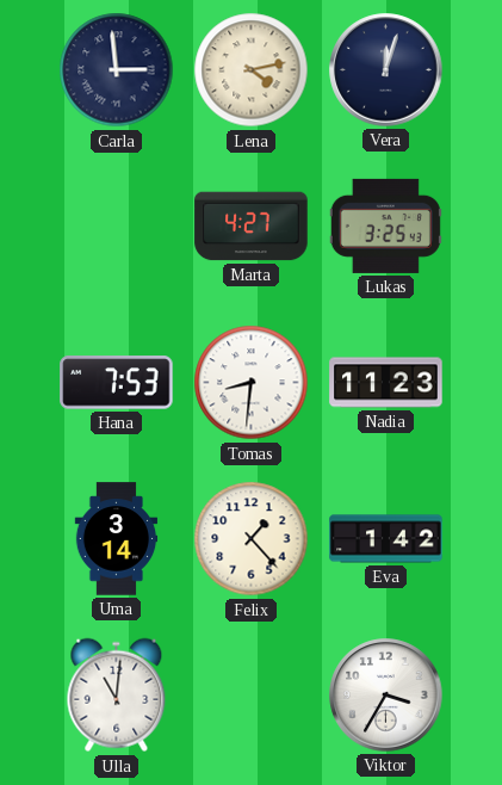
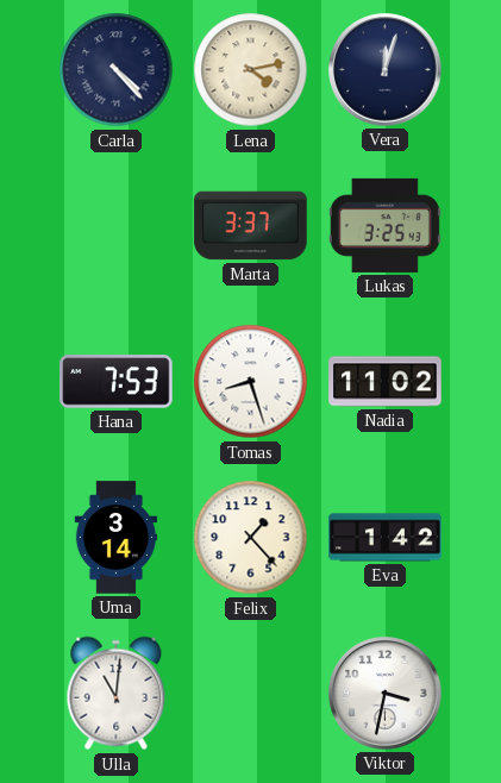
Carla: 2:59 -> 4:23
Marta: 4:27 -> 3:37
Tomas: 8:31 -> 8:27
Nadia: 11:23 -> 11:02
Viktor: 3:35 -> 3:32
